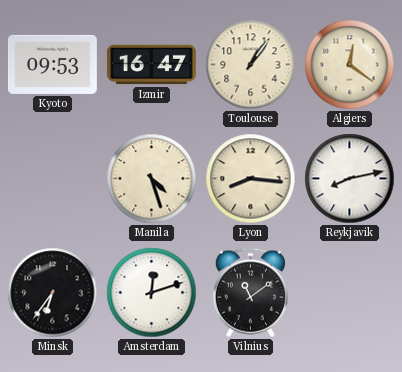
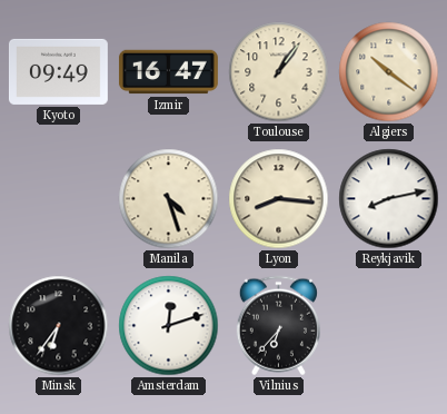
Kyoto: 09:53 -> 09:49
Algiers: 12:21 -> 10:21
Vilnius: 11:09 -> 6:37
